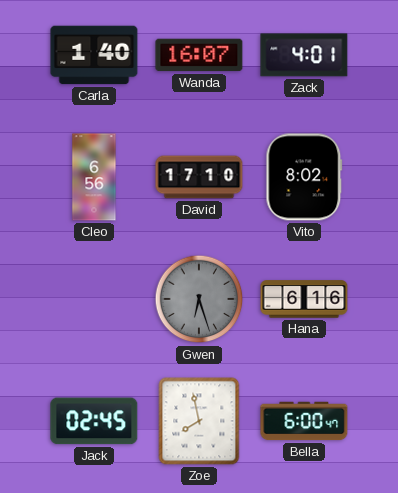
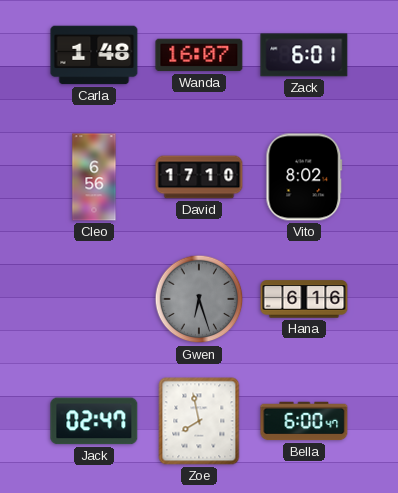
Carla: 1:40 -> 1:48
Zack: 4:01 -> 6:01
Jack: 02:45 -> 02:47
